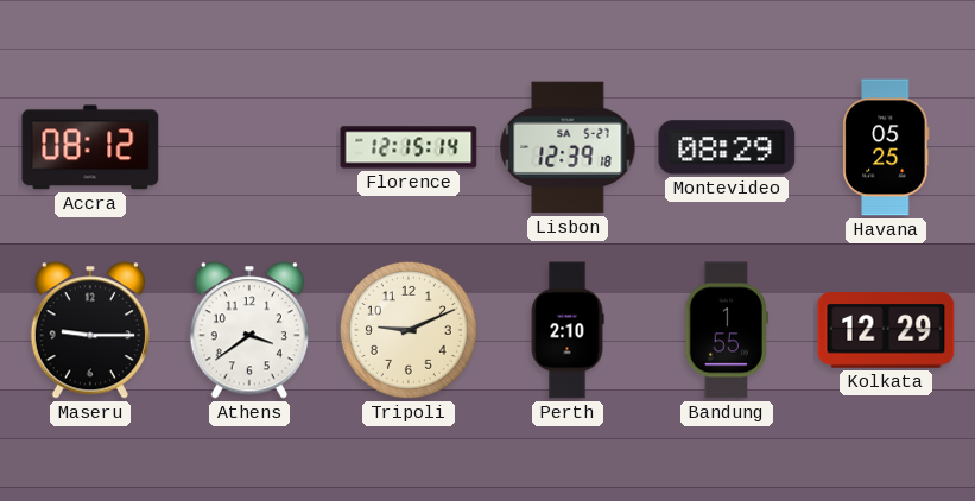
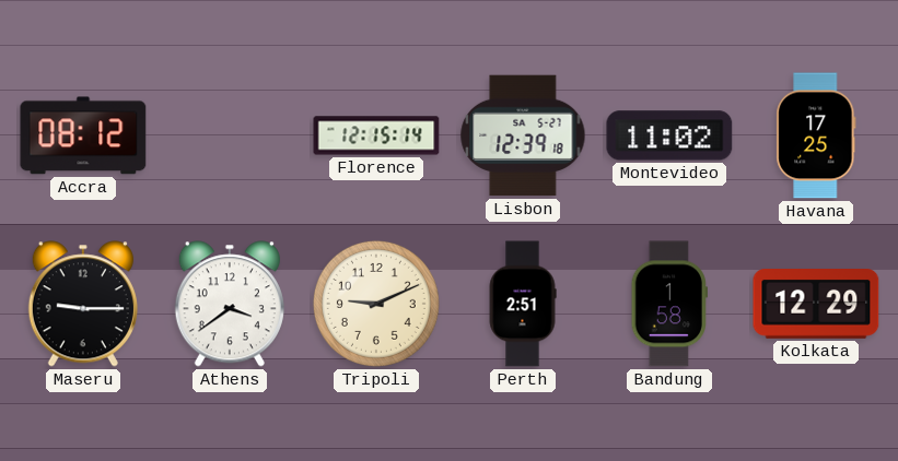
Montevideo: 08:29 -> 11:02
Havana: 05:25 -> 17:25
Perth: 2:10 -> 2:51
Bandung: 1:55 -> 1:58
